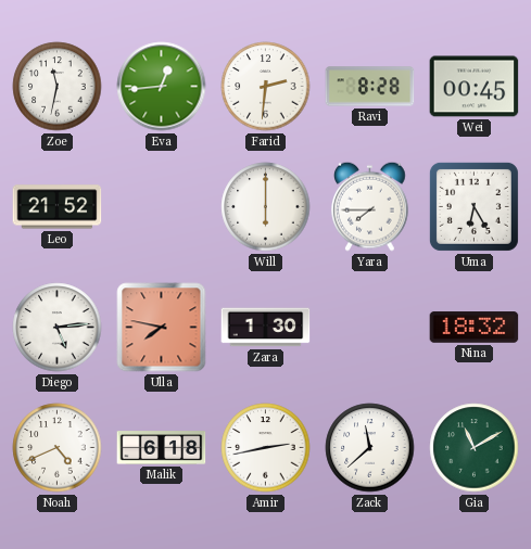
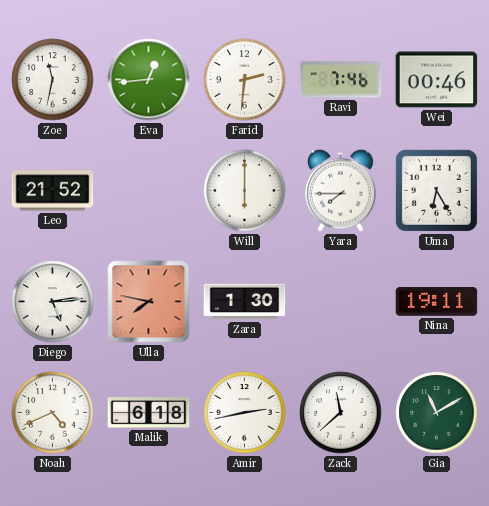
Ravi: 8:28 -> 7:46
Wei: 00:45 -> 00:46
Nina: 18:32 -> 19:11
